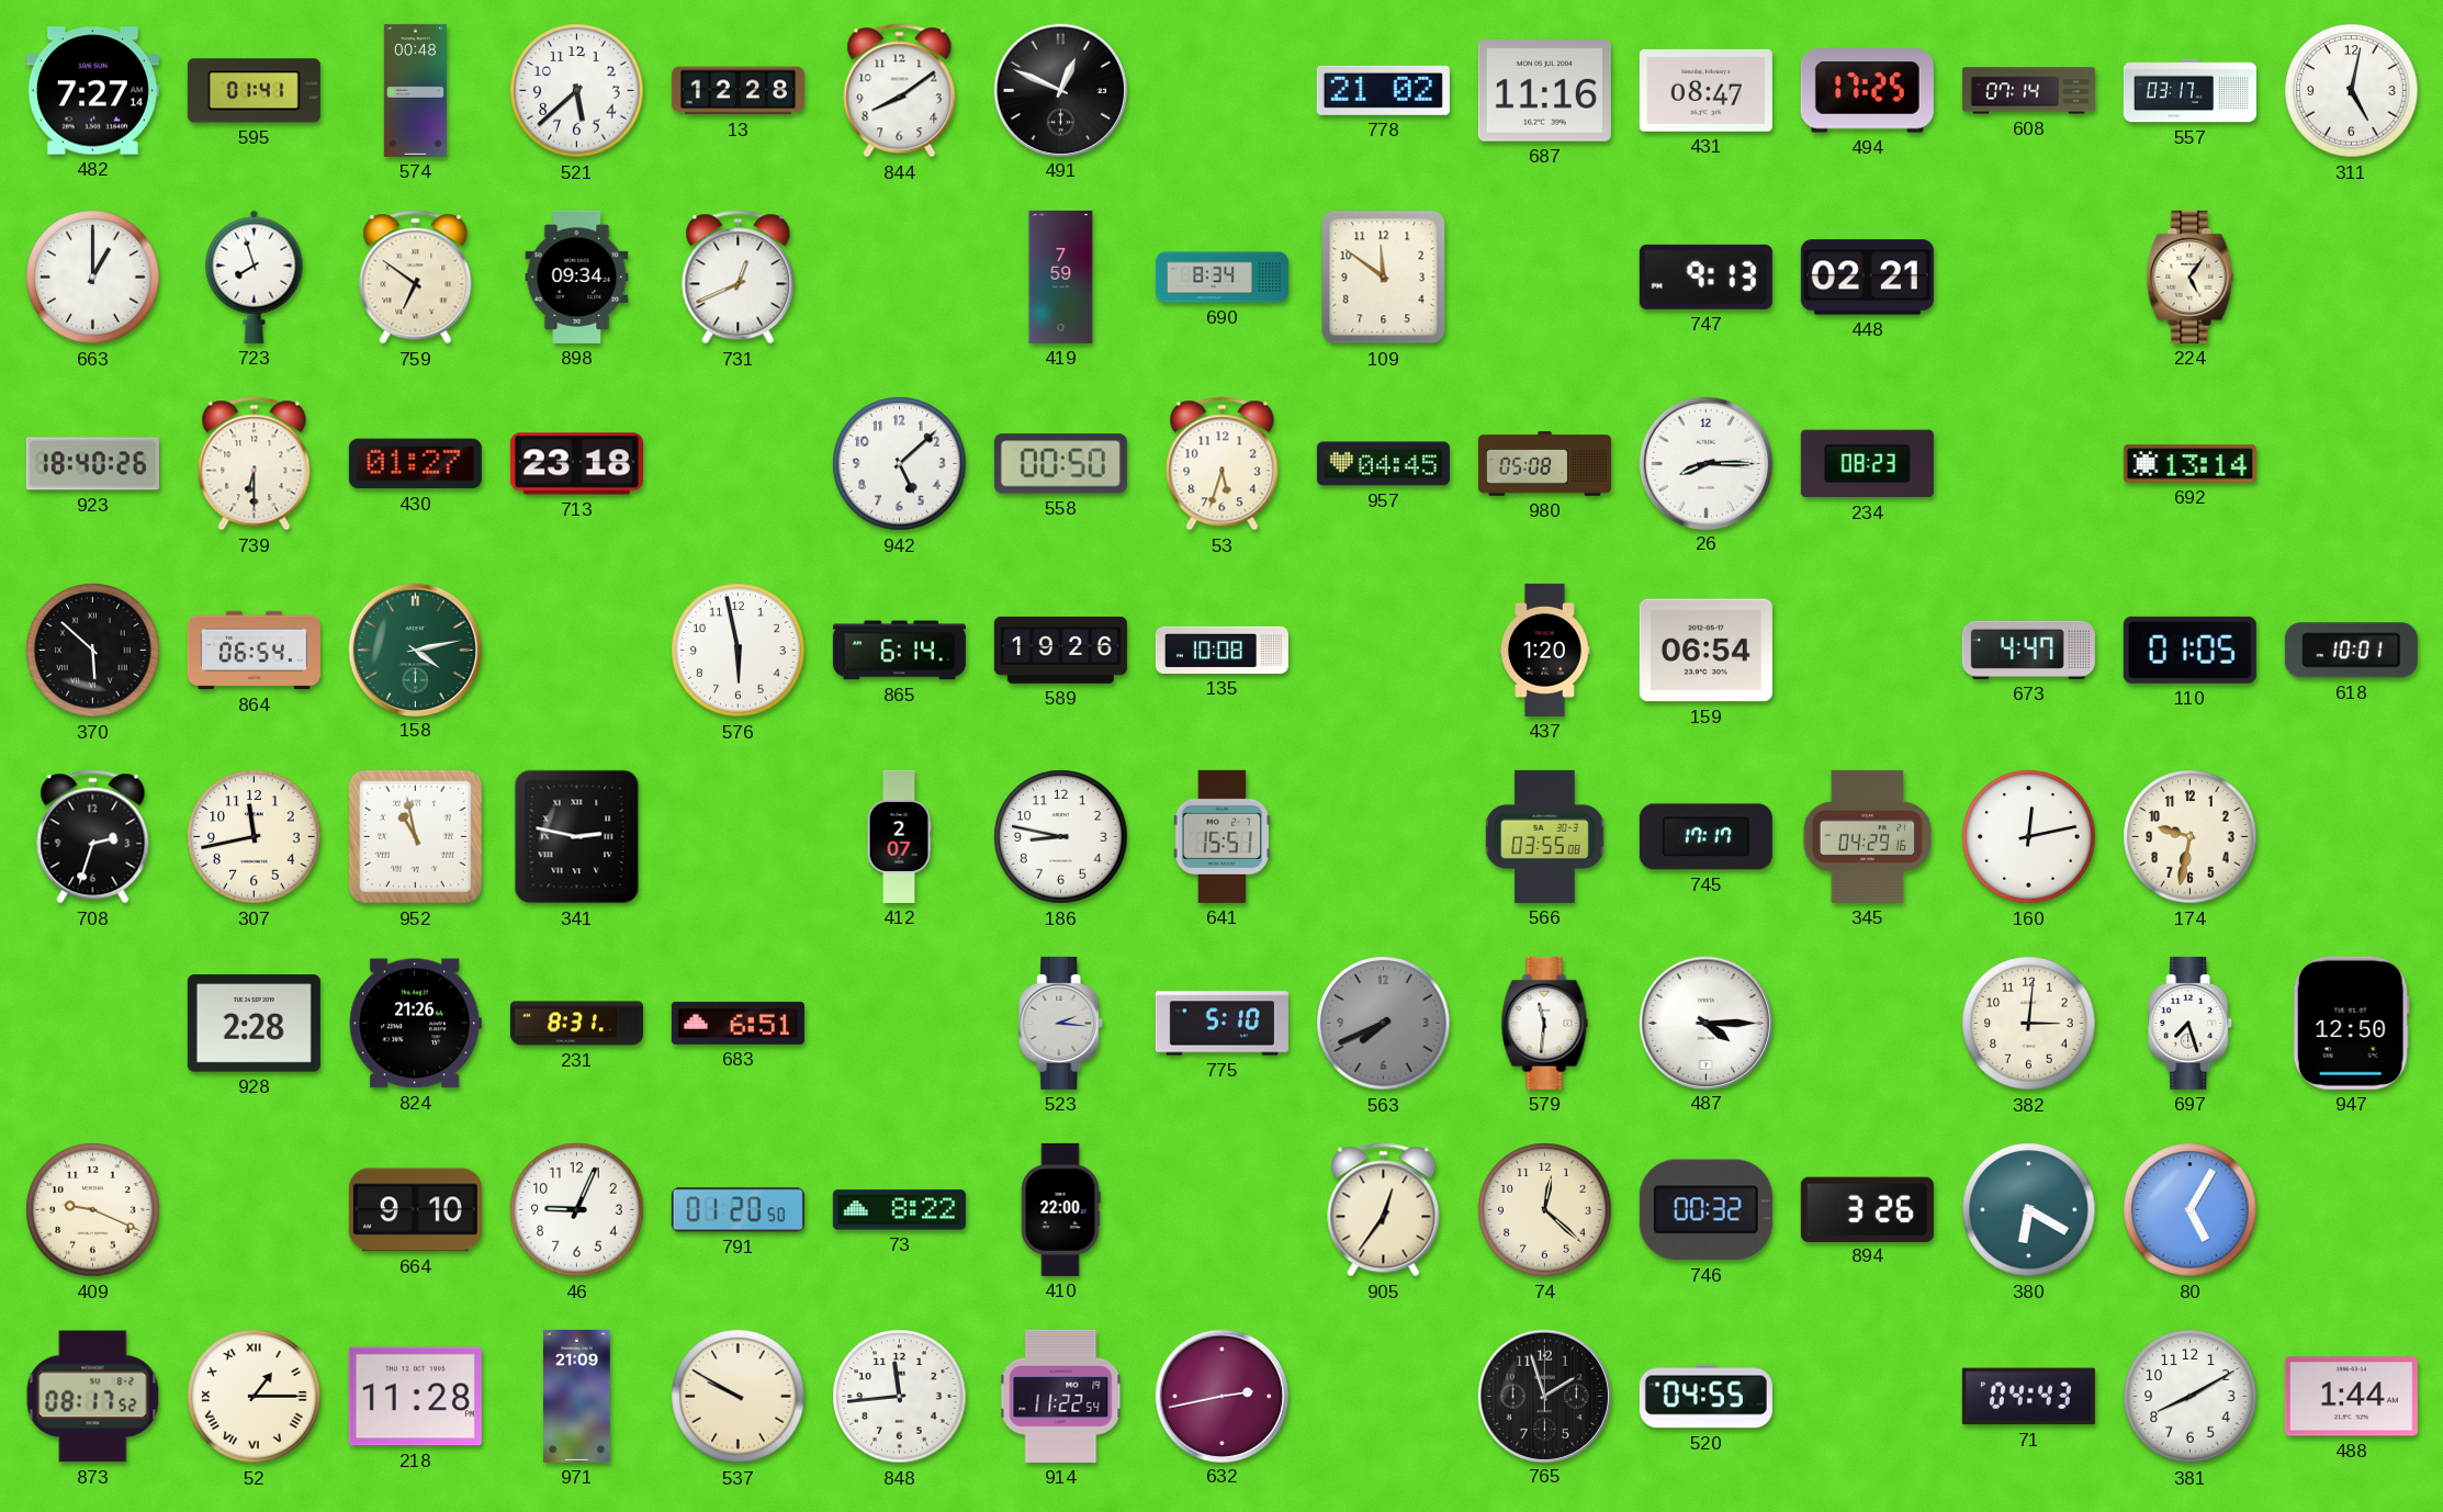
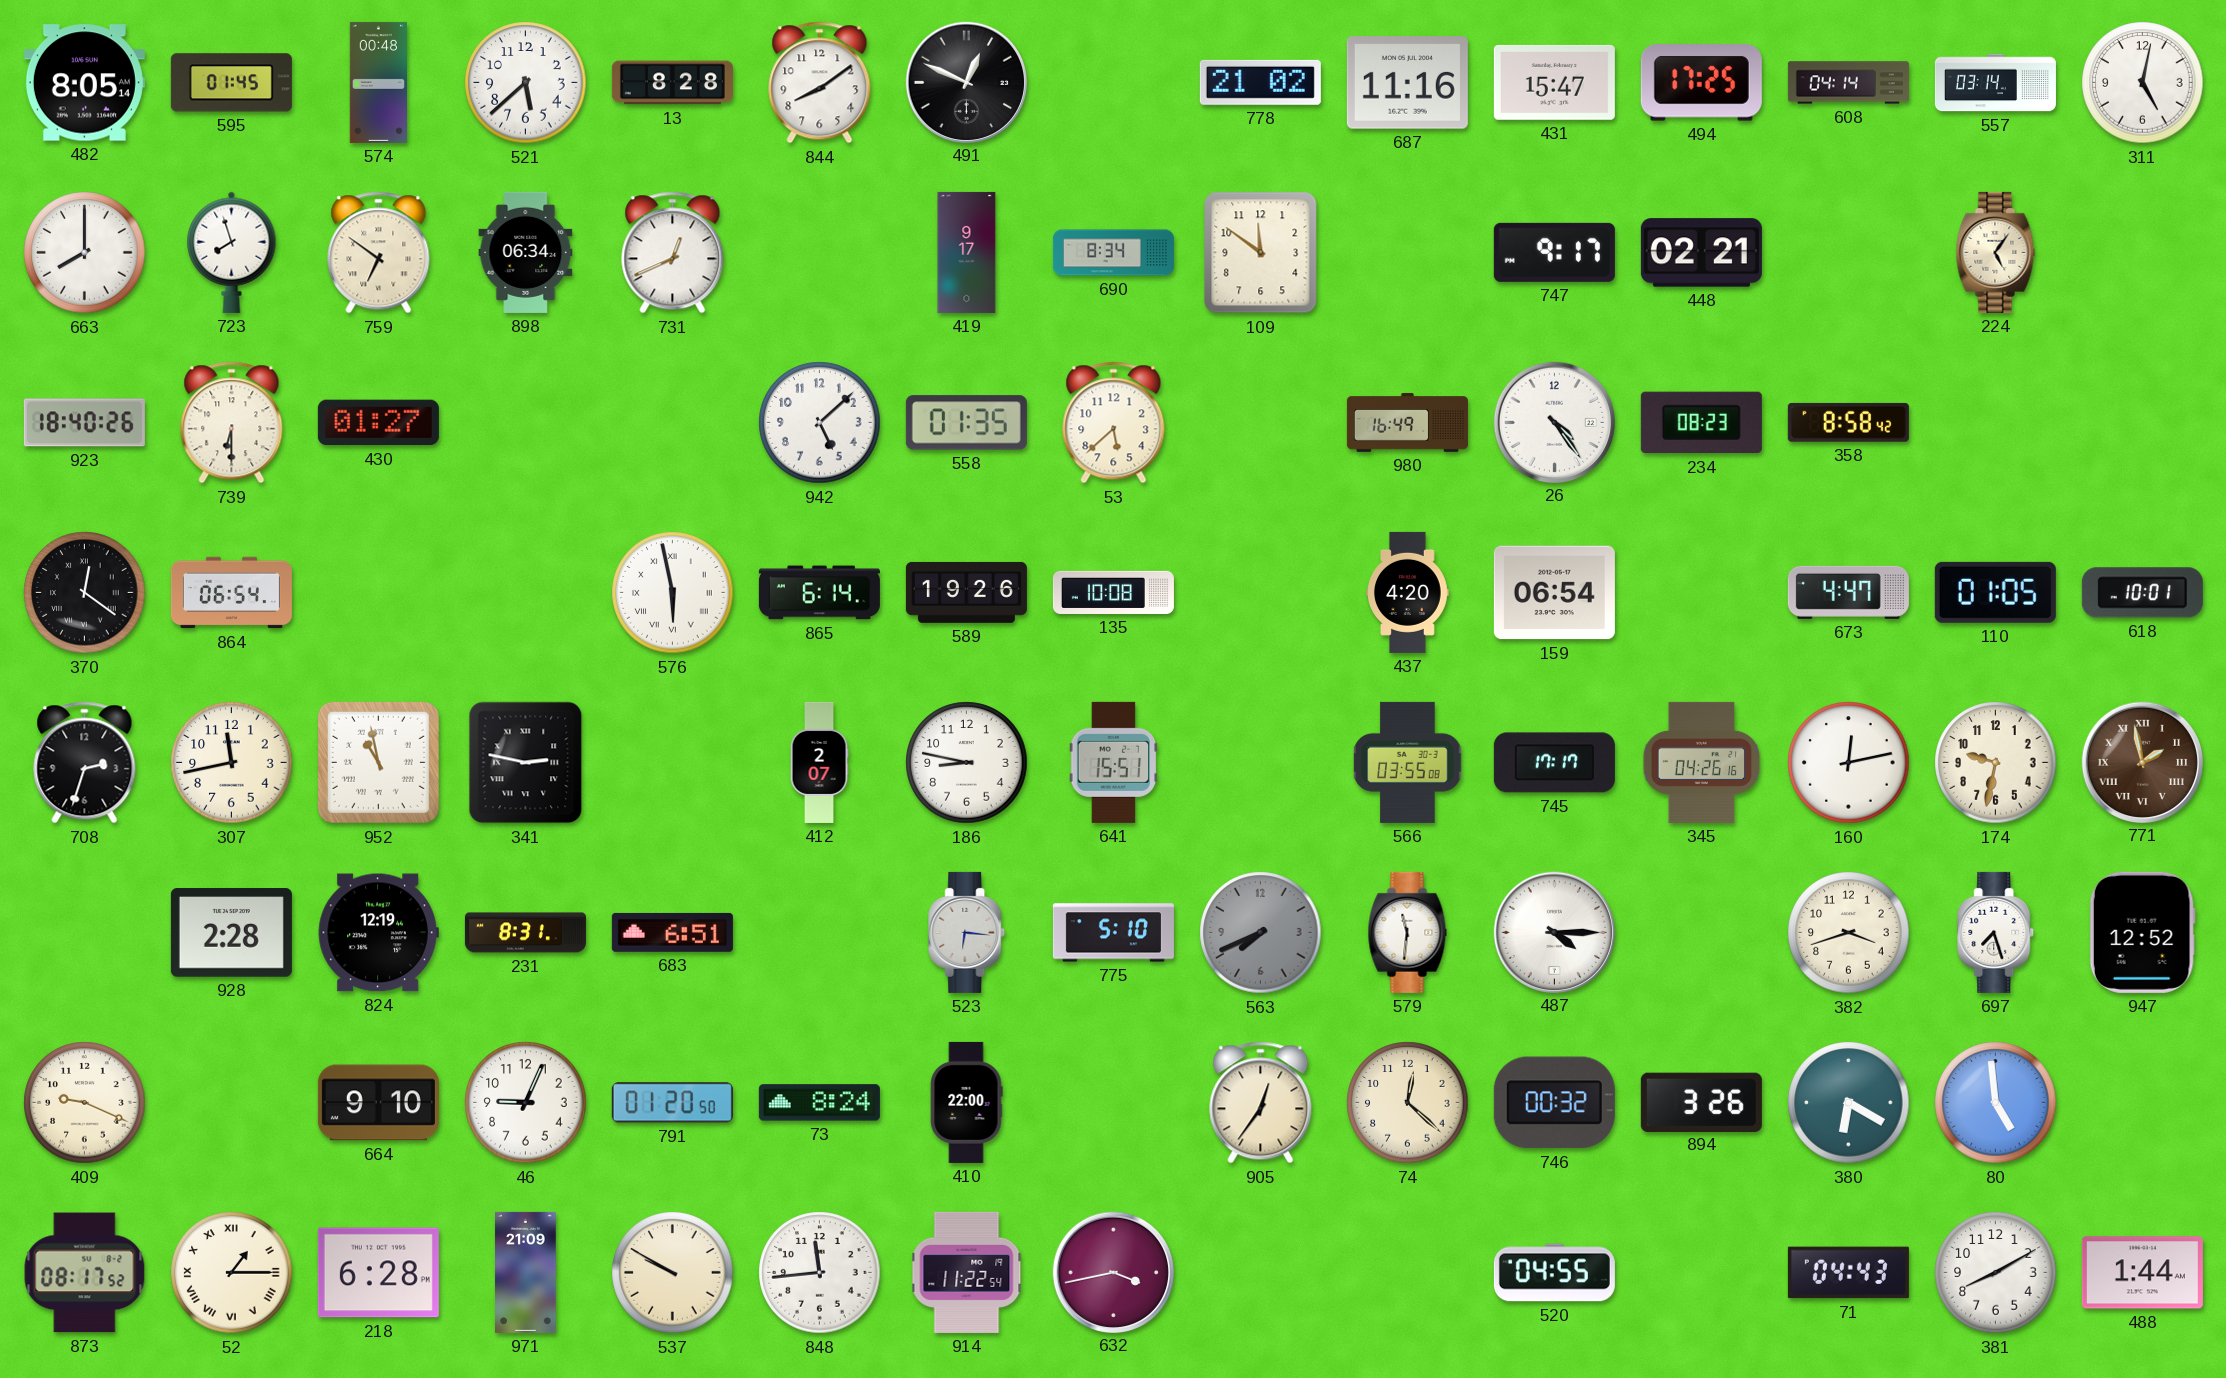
482: 7:27 -> 8:05
595: 01:41 -> 01:45
13: 12:28 -> 8:28
431: 08:47 -> 15:47
608: 07:14 -> 04:14
557: 03:17 -> 03:14
663: 1:00 -> 8:00
898: 09:34 -> 06:34
419: 7:59 -> 9:17
747: 9:13 -> 9:17
713: 23:18 -> none
558: 00:50 -> 01:35
53: 5:33 -> 5:38
957: 04:45 -> none
980: 05:08 -> 16:49
26: 8:15 -> 4:24
358: none -> 8:58
692: 13:14 -> none
370: 5:52 -> 12:21
158: 4:13 -> none
576 numerals: Arabic -> Roman
437: 1:20 -> 4:20
345: 04:29 -> 04:26
771: none -> 1:58
824: 21:26 -> 12:19
523: 2:16 -> 6:16
382: 3:01 -> 3:42
947: 12:50 -> 12:52
73: 8:22 -> 8:24
80: 5:05 -> 4:59
218: 11:28 -> 6:28
632: 2:43 -> 3:43
765: 1:57 -> none
